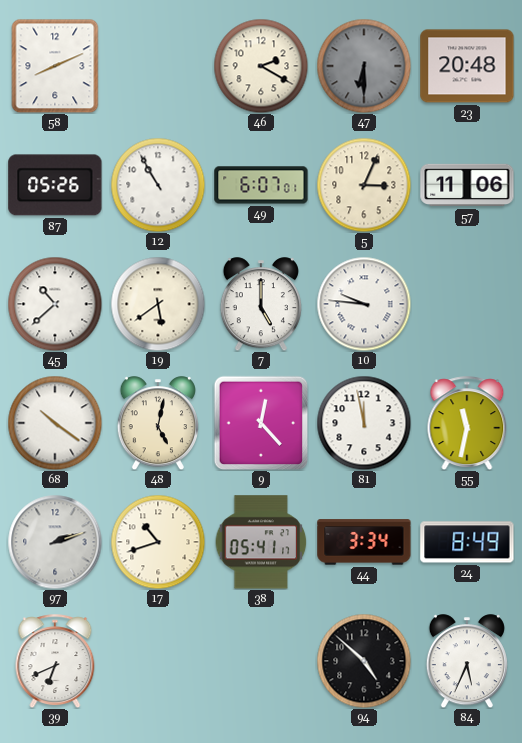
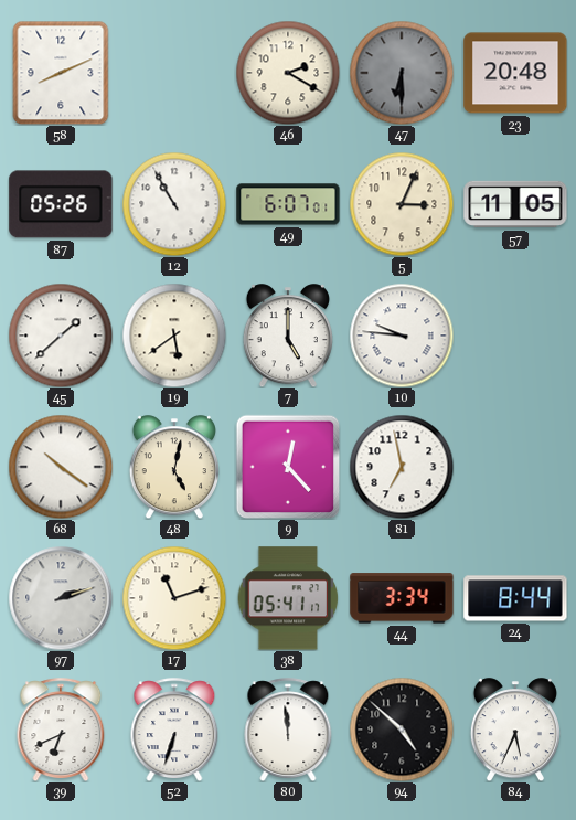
57: 11:06 -> 11:05
45: 10:38 -> 1:38
81: 11:58 -> 6:58
55: 11:32 -> none
17: 10:42 -> 11:12
24: 8:49 -> 8:44
52: none -> 6:33
80: none -> 11:59
